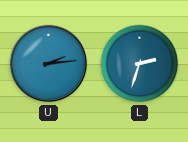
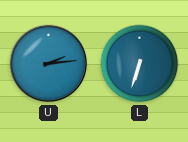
L: 2:33 -> 6:33
